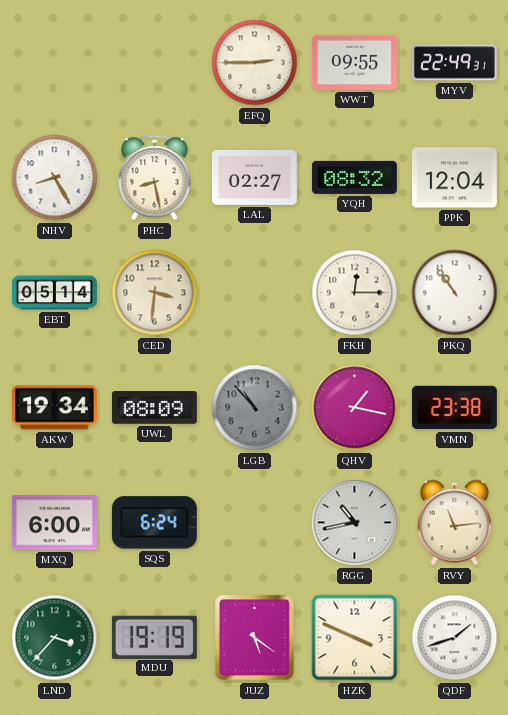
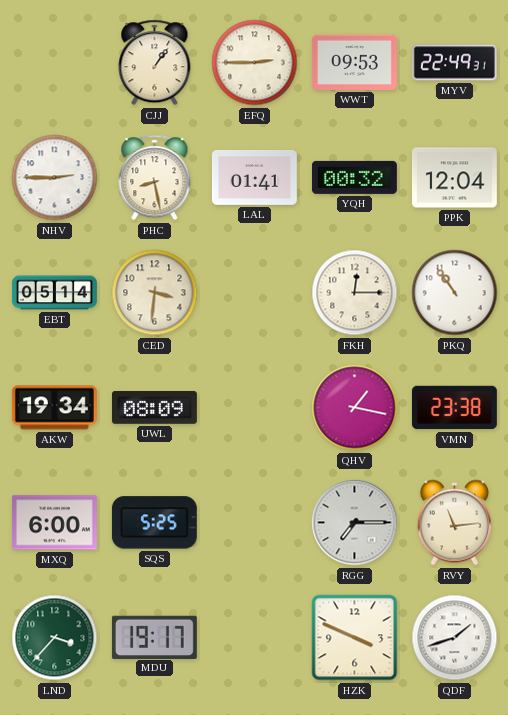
CJJ: none -> 1:06
WWT: 09:55 -> 09:53
NHV: 8:25 -> 2:45
LAL: 02:27 -> 01:41
YQH: 08:32 -> 00:32
LGB: 10:53 -> none
SQS: 6:24 -> 5:25
RGG: 10:43 -> 7:15
MDU: 19:19 -> 19:17
JUZ: 5:21 -> none
